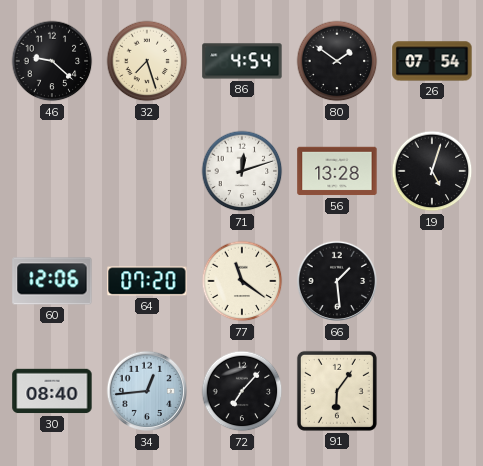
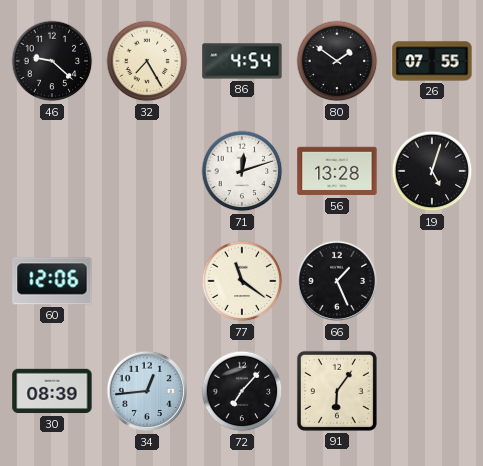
32: 7:27 -> 7:25
26: 07:54 -> 07:55
64: 07:20 -> none
66: 1:29 -> 1:26
30: 08:40 -> 08:39
